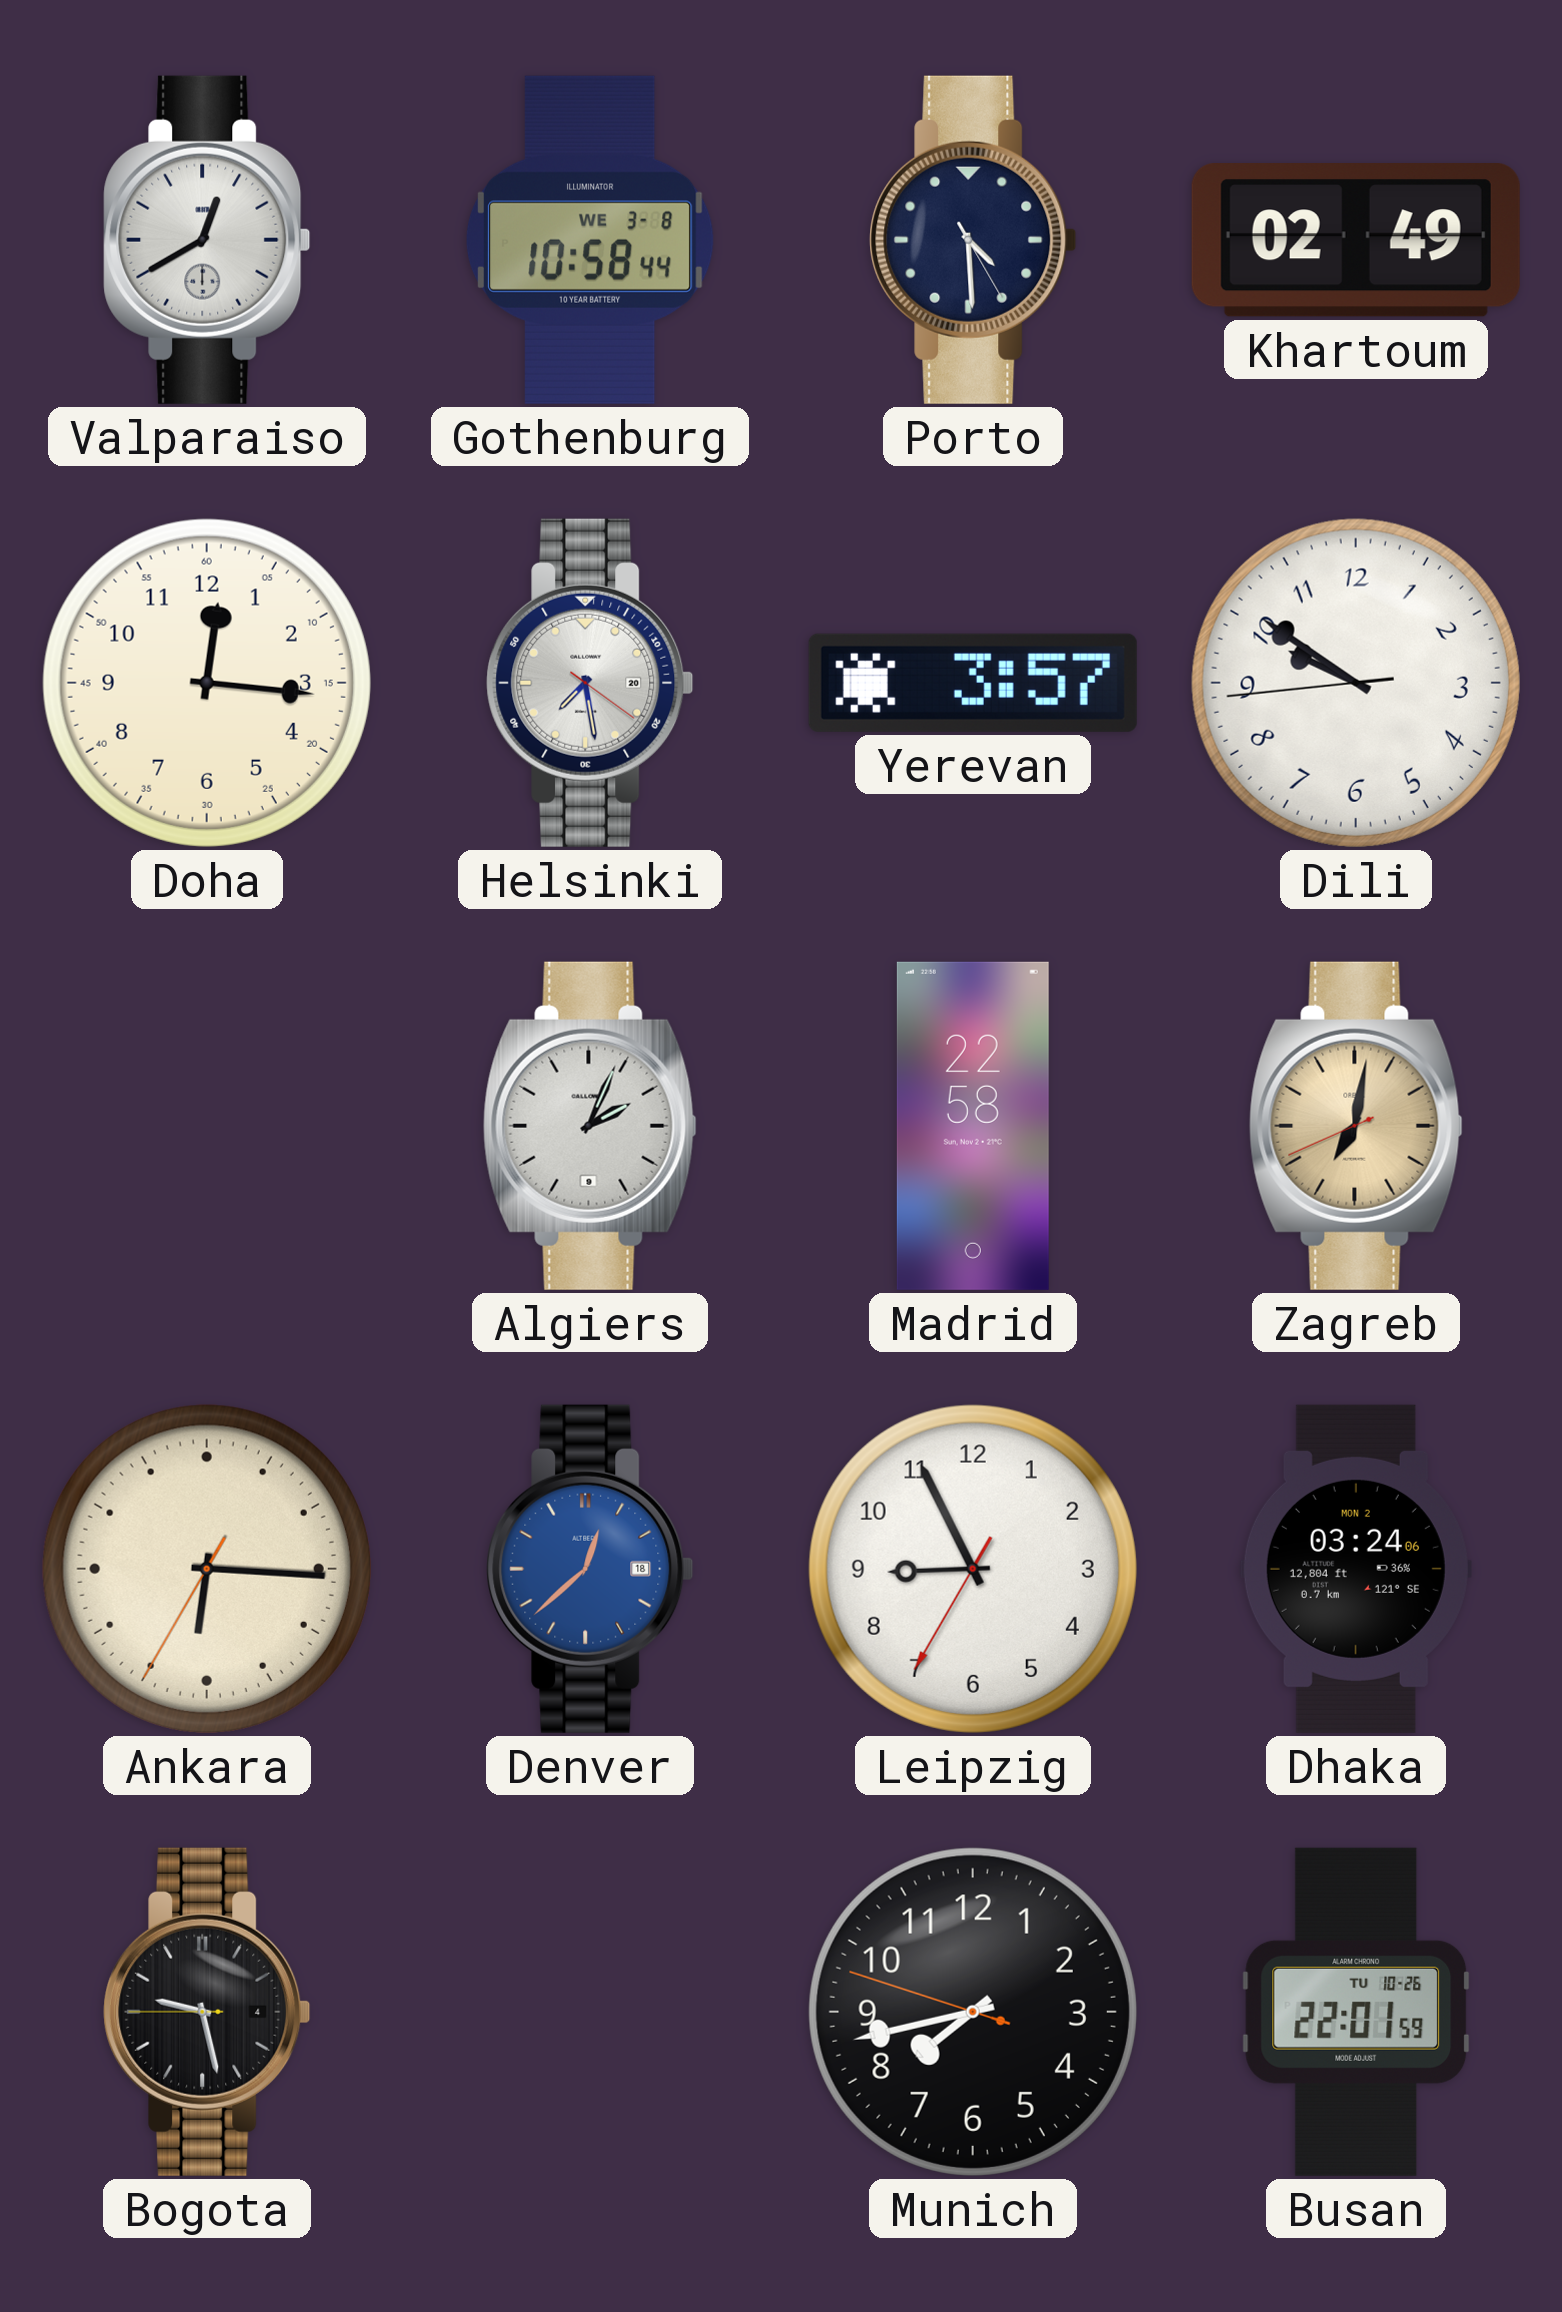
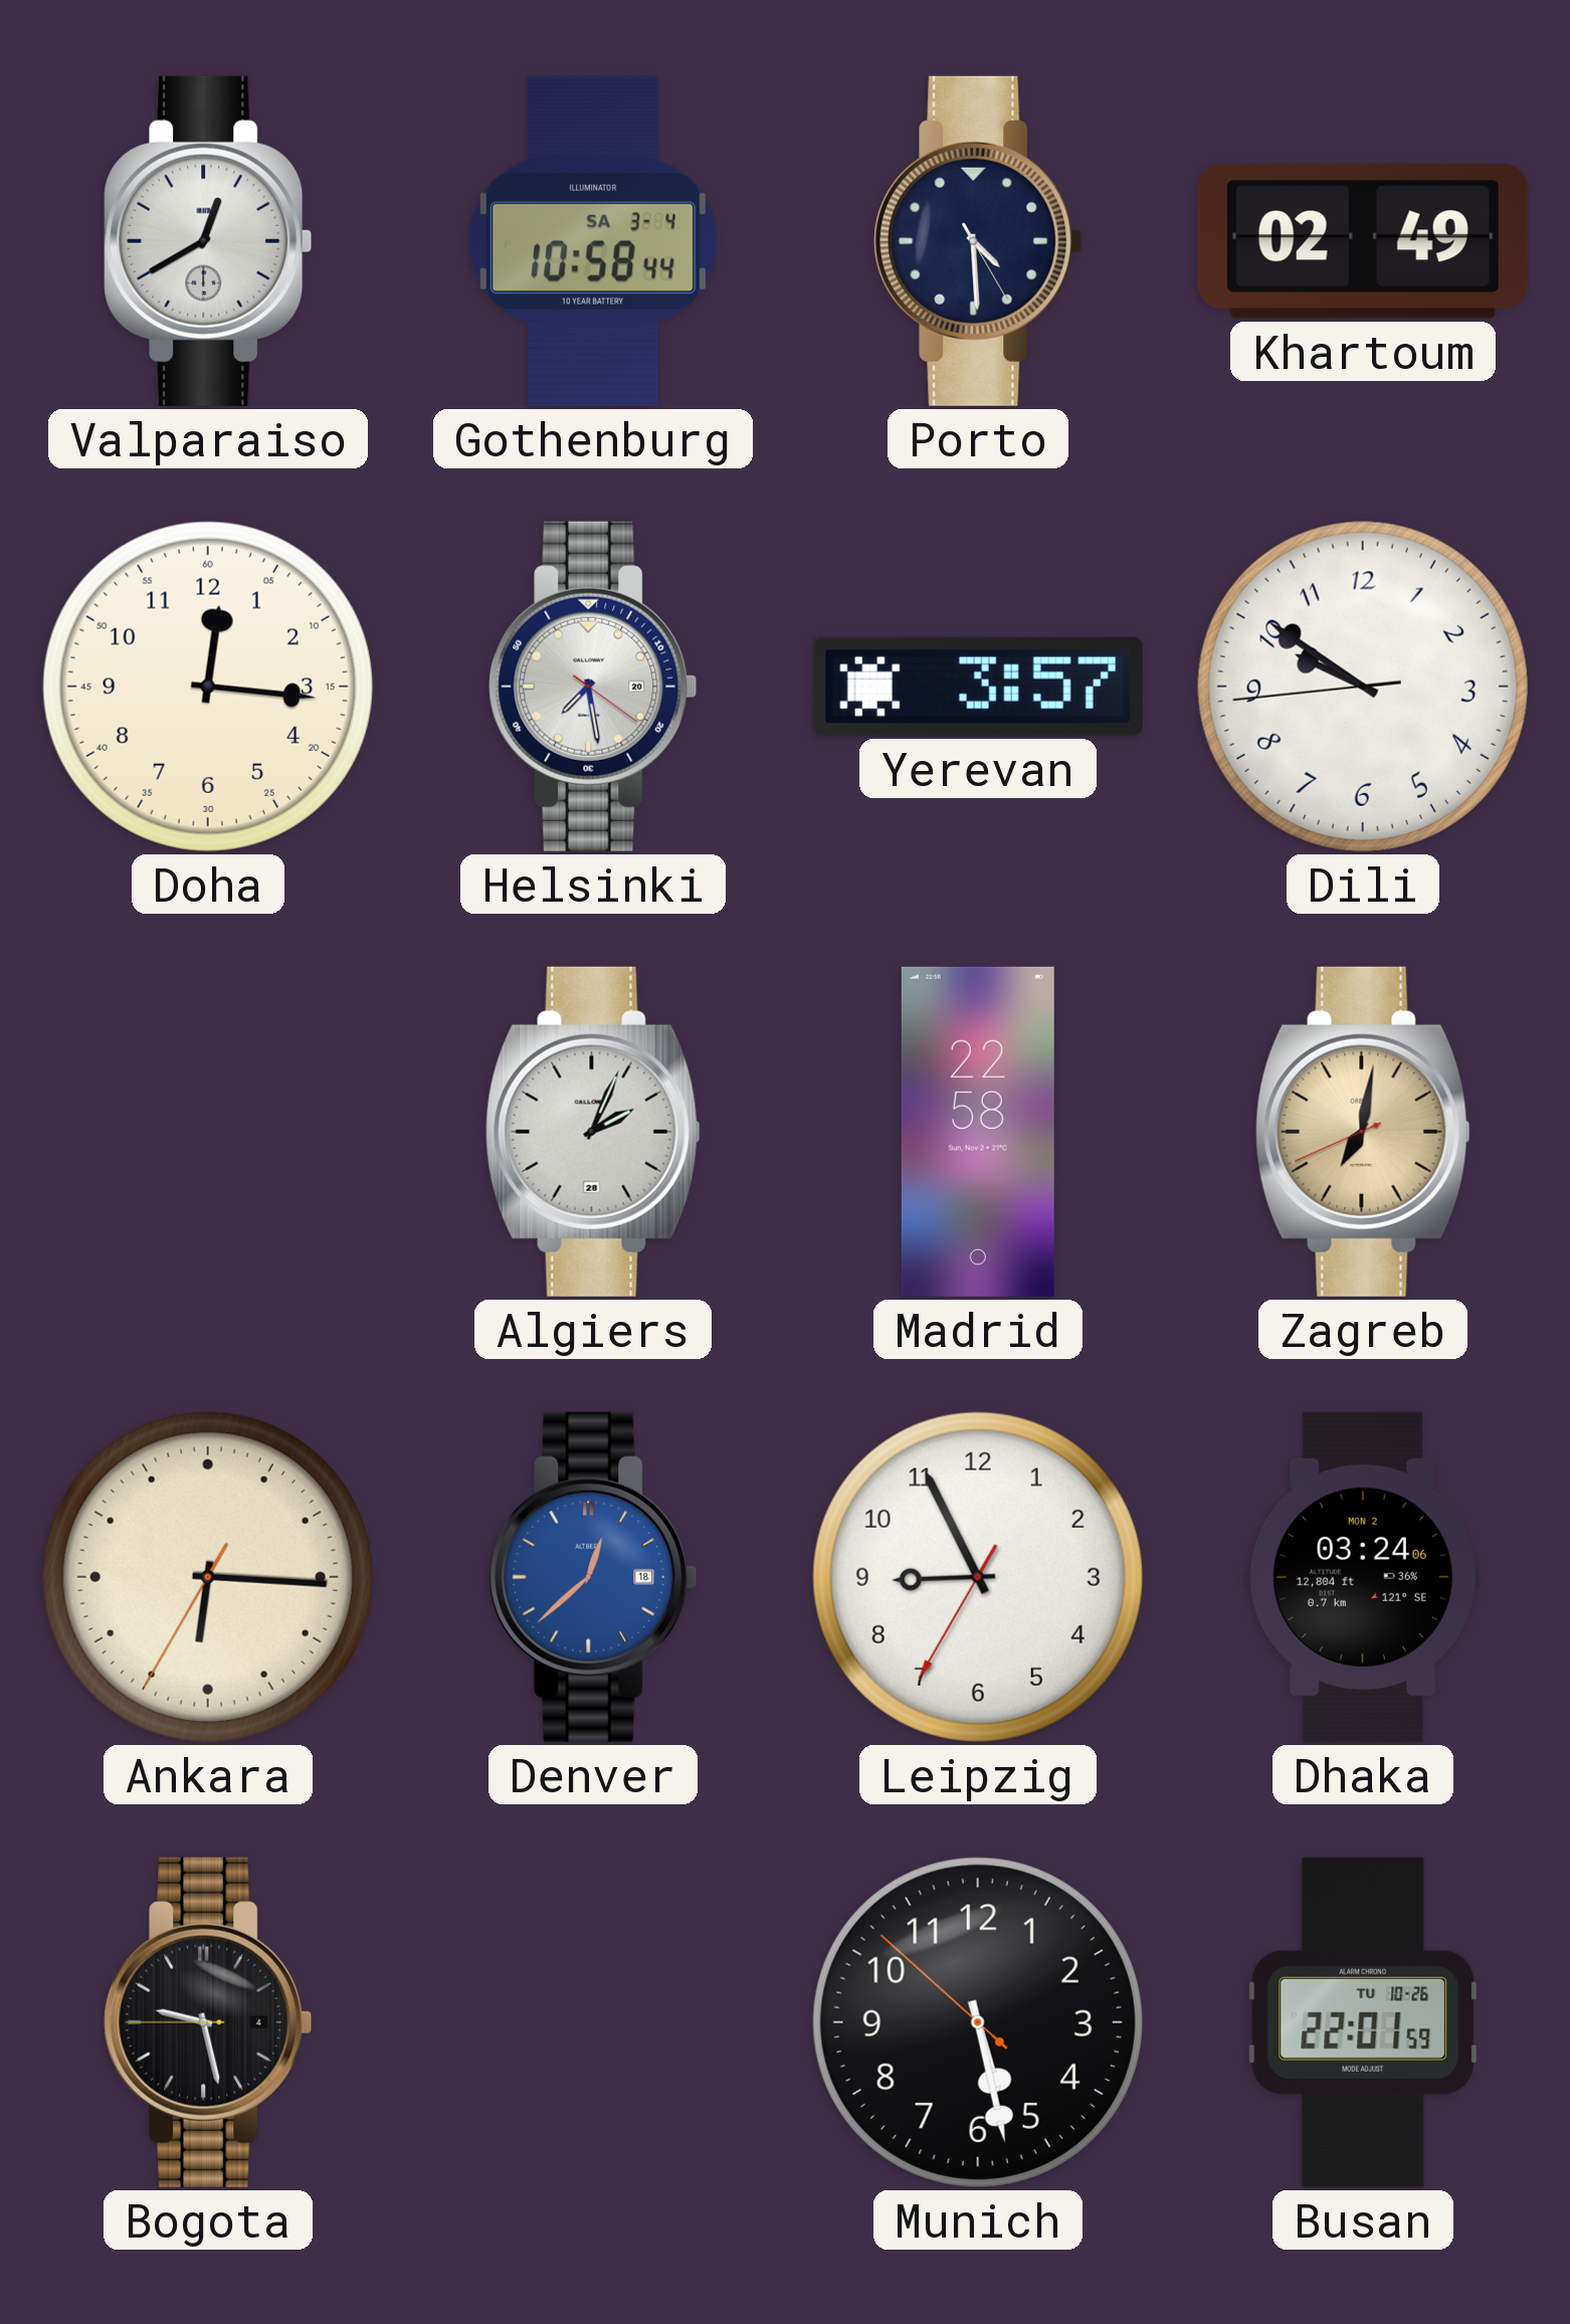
Gothenburg date: WE 3-8 -> SA 3-4
Algiers date: 9 -> 28
Munich: 7:42 -> 5:27
